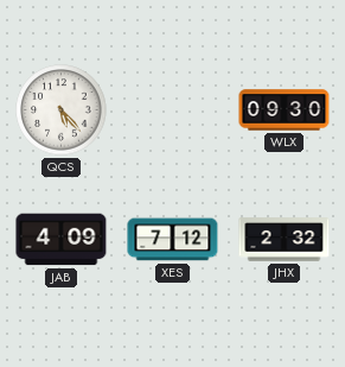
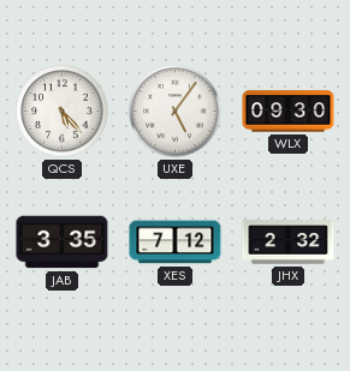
UXE: none -> 5:06
JAB: 4:09 -> 3:35
